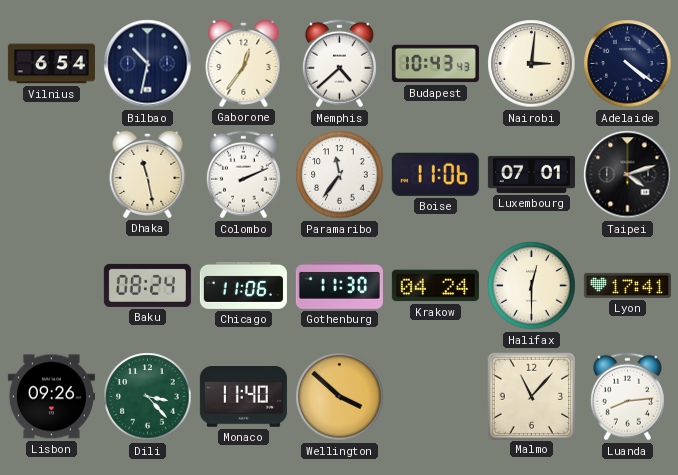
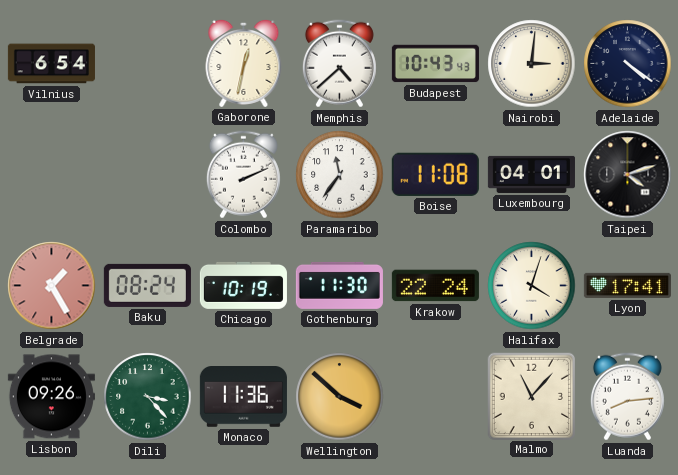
Bilbao: 10:32 -> none
Gaborone: 12:36 -> 12:32
Dhaka: 11:28 -> none
Boise: 11:06 -> 11:08
Luxembourg: 07:01 -> 04:01
Belgrade: none -> 1:25
Chicago: 11:06 -> 10:19
Krakow: 04:24 -> 22:24
Halifax: 12:30 -> 4:03
Monaco: 11:40 -> 11:36
